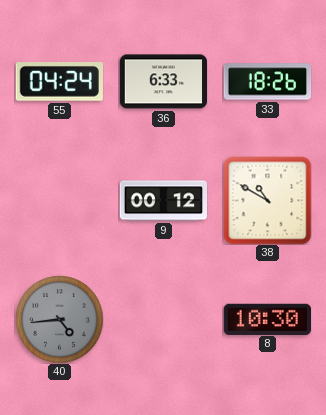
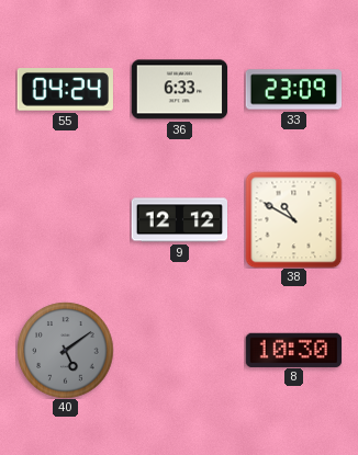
33: 18:26 -> 23:09
9: 00:12 -> 12:12
40: 4:44 -> 5:09
